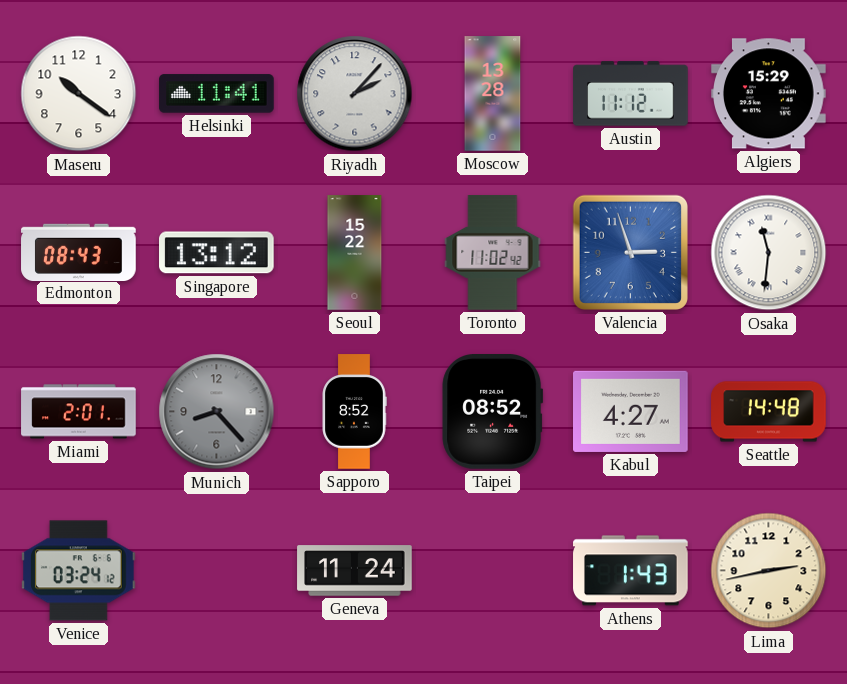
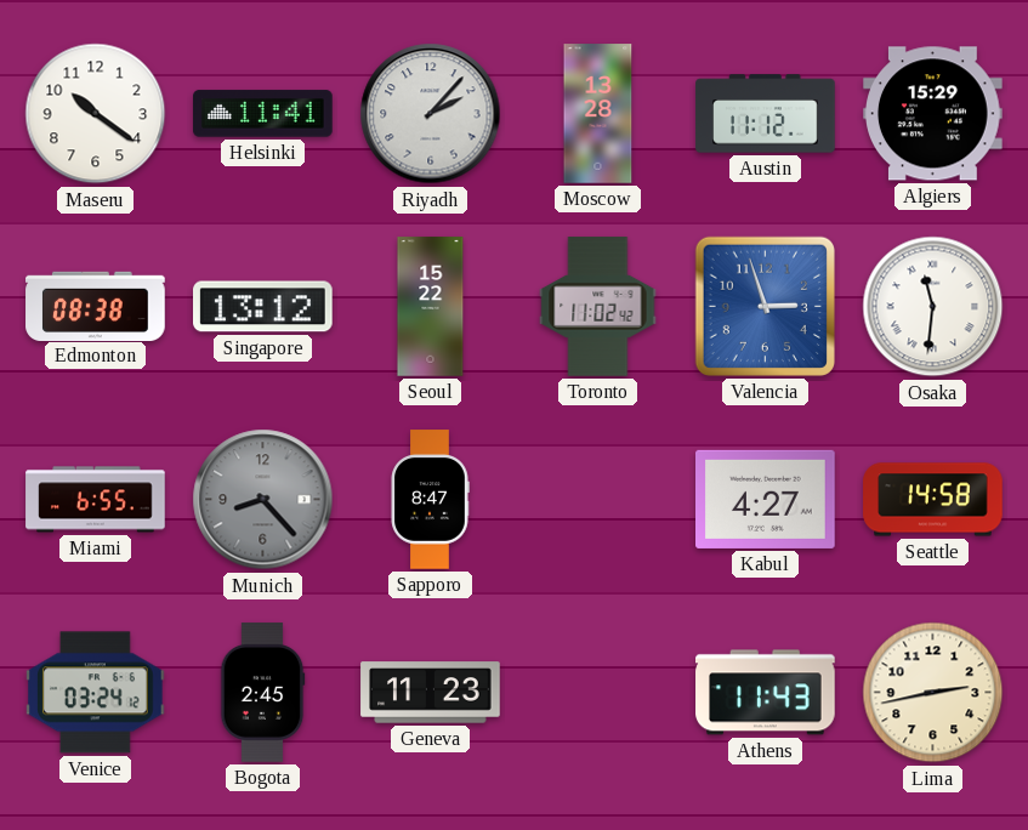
Edmonton: 08:43 -> 08:38
Miami: 2:01 -> 6:55
Sapporo: 8:52 -> 8:47
Taipei: 08:52 -> none
Seattle: 14:48 -> 14:58
Bogota: none -> 2:45
Geneva: 11:24 -> 11:23
Athens: 1:43 -> 11:43
